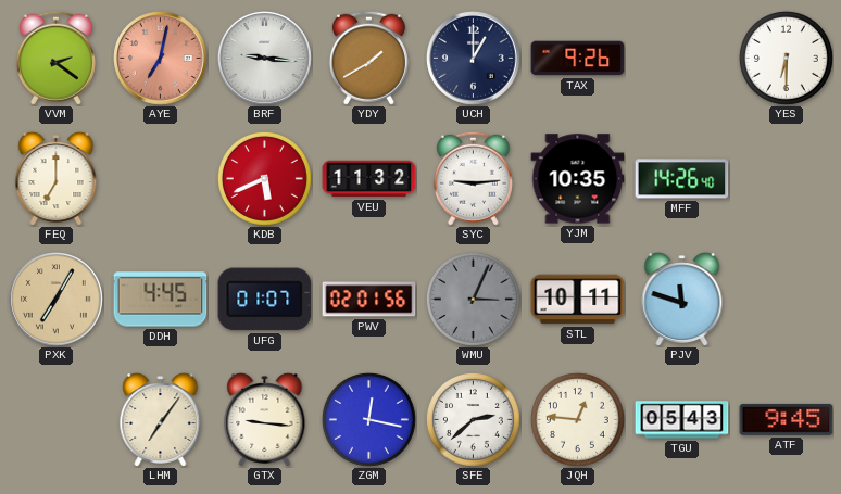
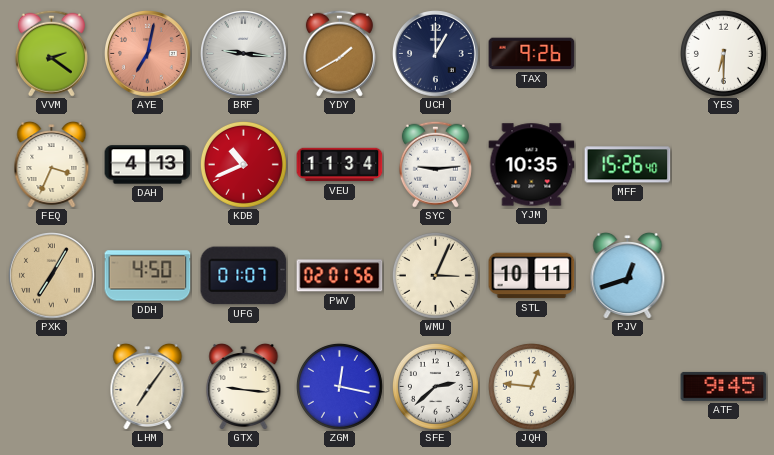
FEQ: 7:00 -> 3:34
DAH: none -> 4:13
KDB: 5:41 -> 10:41
VEU: 11:32 -> 11:34
MFF: 14:26 -> 15:26
DDH: 4:45 -> 4:50
WMU dial: grey -> cream
PJV: 11:48 -> 12:42
TGU: 05:43 -> none
